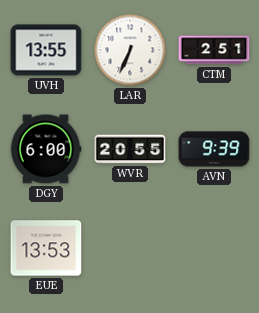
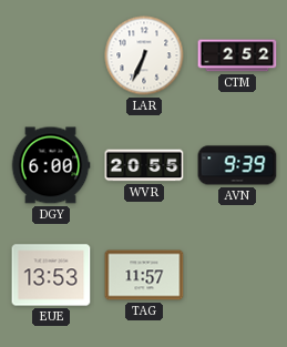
UVH: 13:55 -> none
CTM: 2:51 -> 2:52
TAG: none -> 11:57
